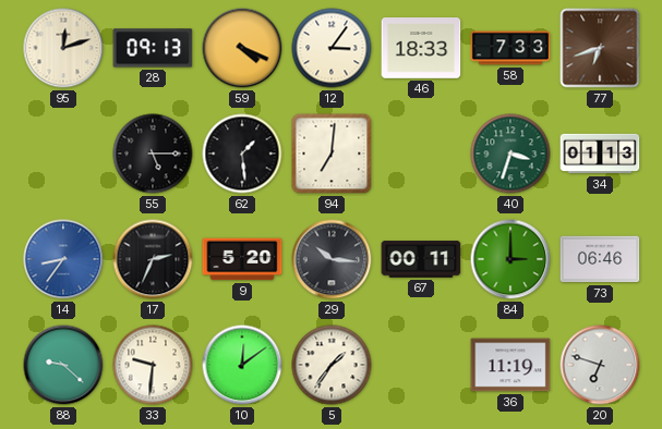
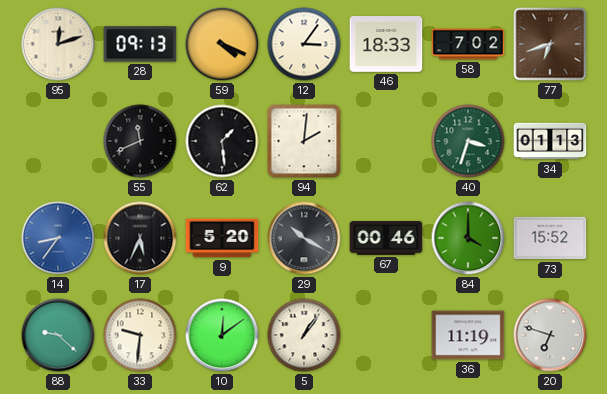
58: 7:33 -> 7:02
55: 5:15 -> 11:41
94: 7:01 -> 2:01
17: 2:34 -> 5:34
29: 10:16 -> 10:20
67: 00:11 -> 00:46
84: 3:00 -> 4:00
73: 06:46 -> 15:52
5: 1:36 -> 1:06
